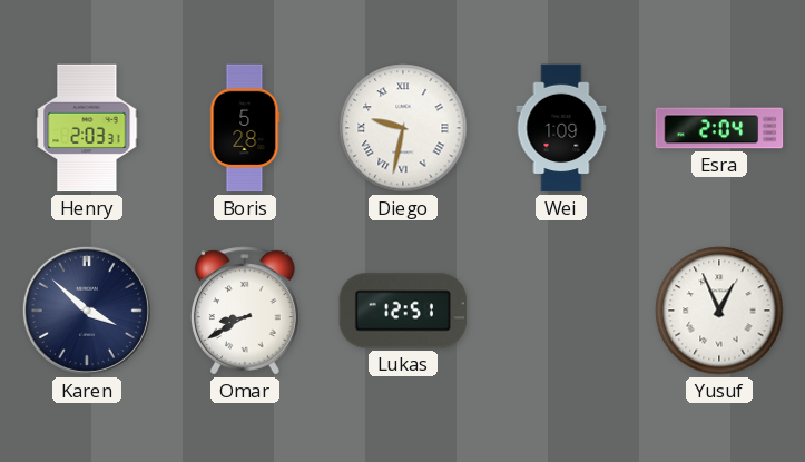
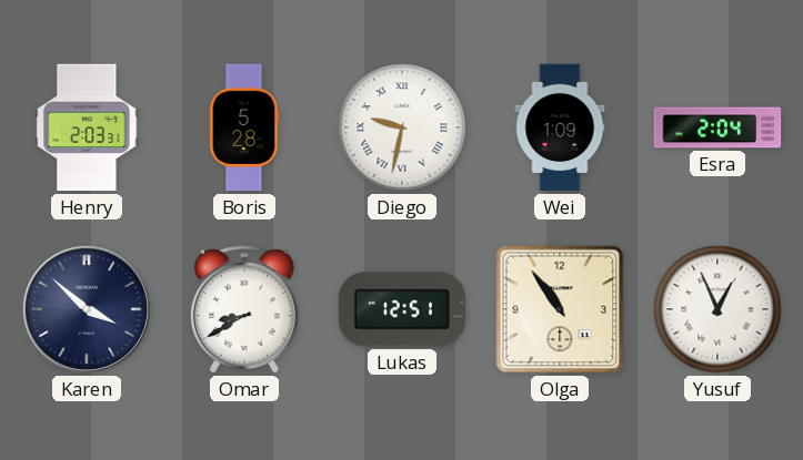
Olga: none -> 10:54
